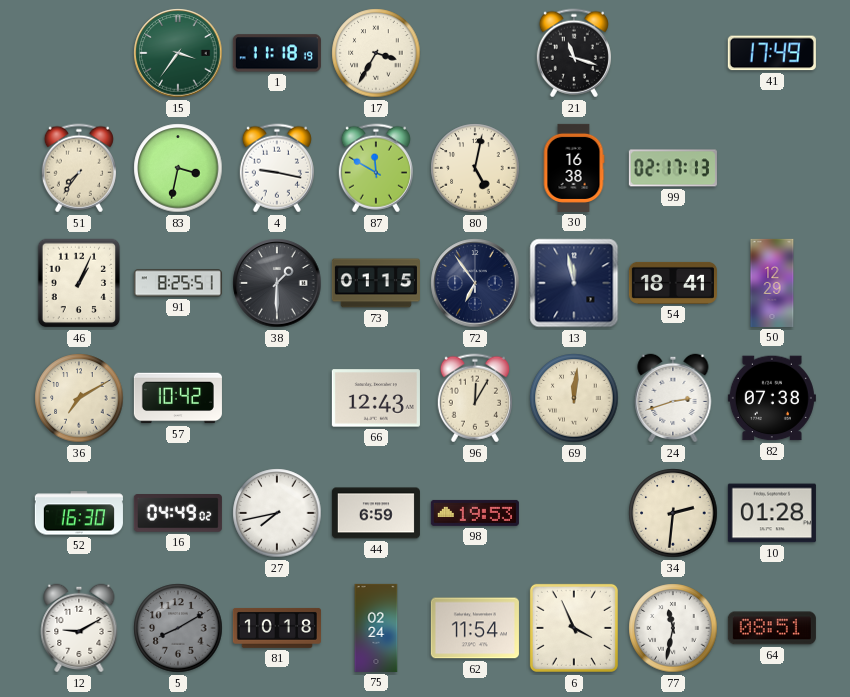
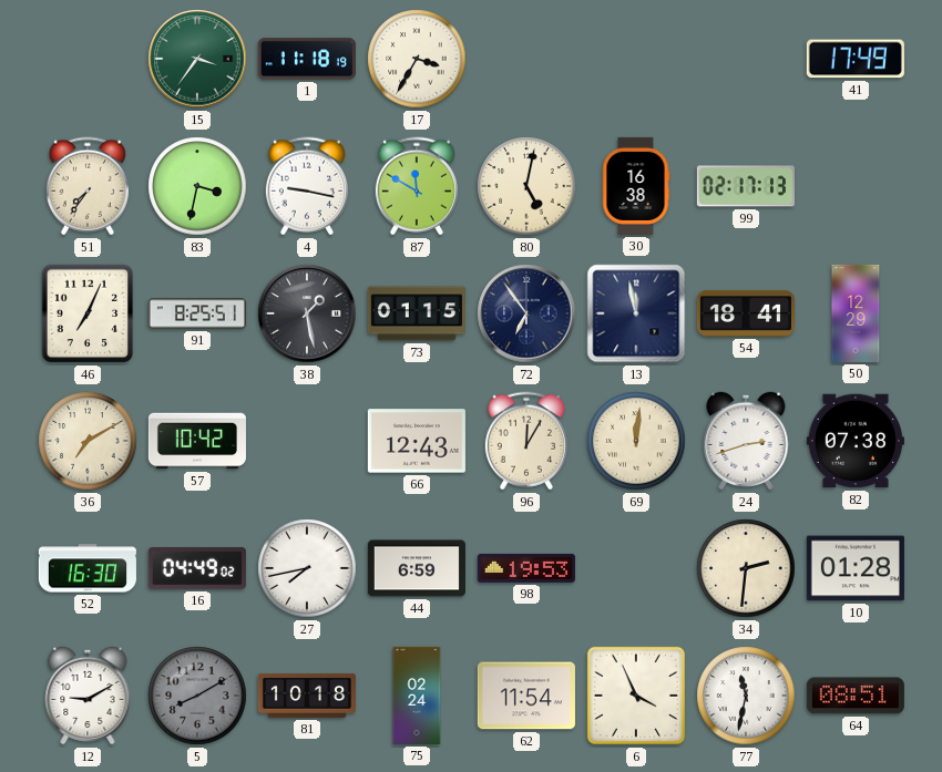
21: 11:18 -> none
46: 1:04 -> 7:04
38: 1:30 -> 1:28
